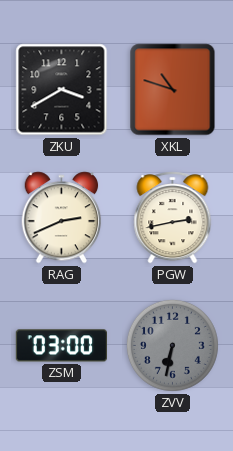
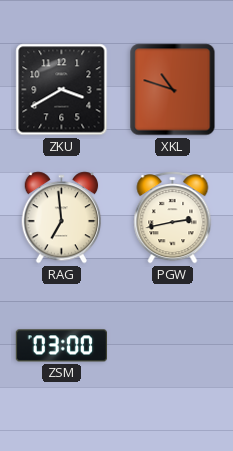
RAG: 2:41 -> 6:59
ZVV: 6:32 -> none
